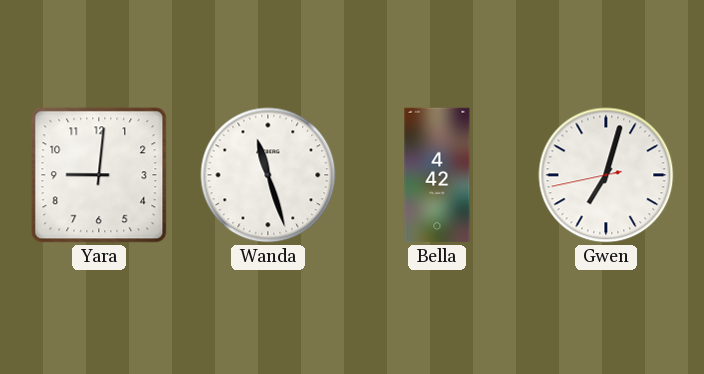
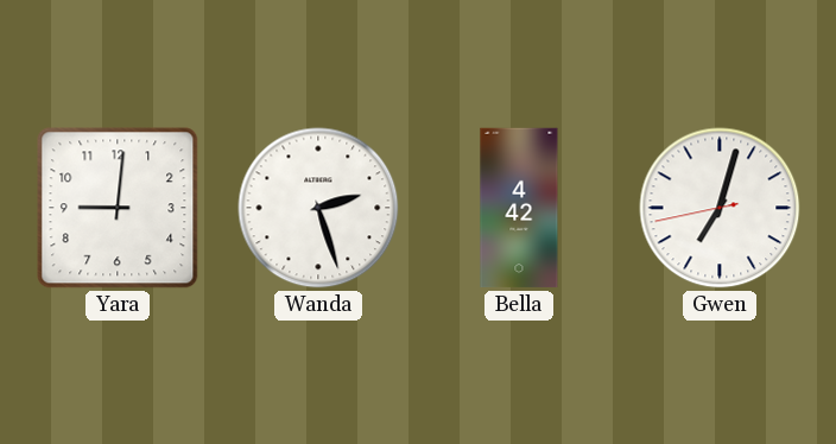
Wanda: 11:27 -> 2:27
